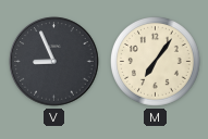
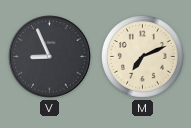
M: 7:06 -> 7:11
